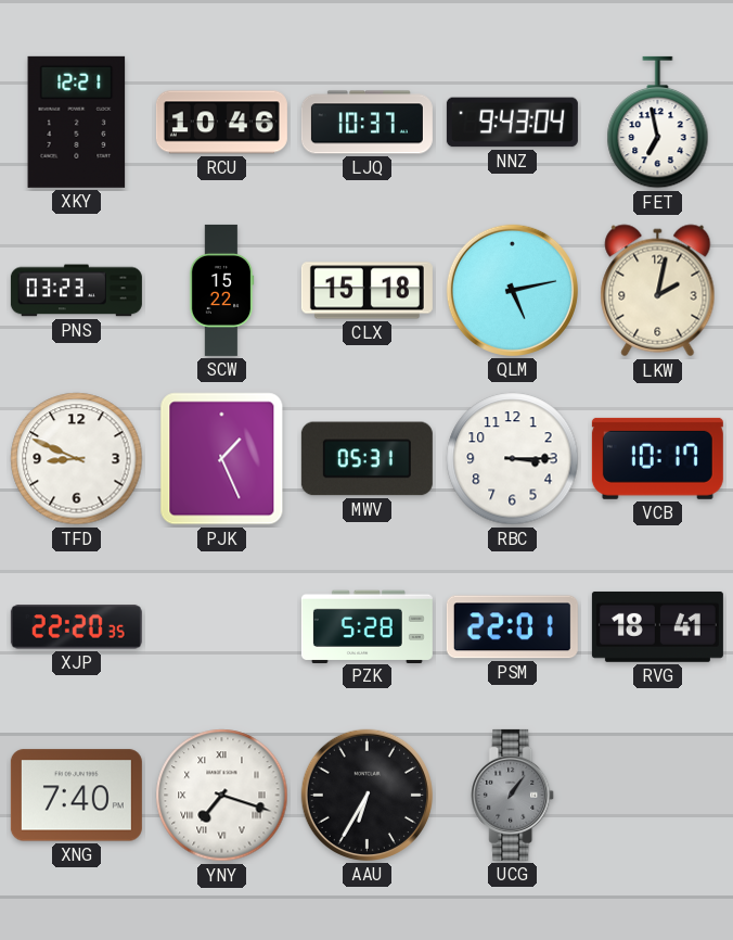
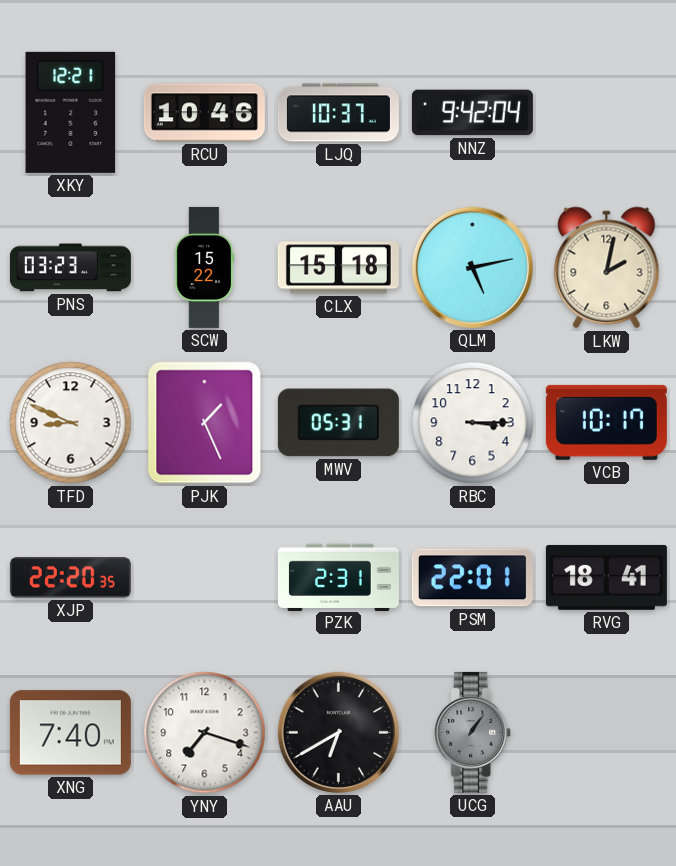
NNZ: 9:43 -> 9:42
FET: 6:58 -> none
PZK: 5:28 -> 2:31
YNY numerals: Roman -> Arabic
AAU: 6:35 -> 6:40
